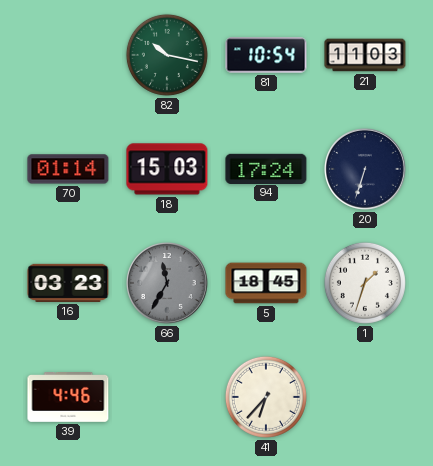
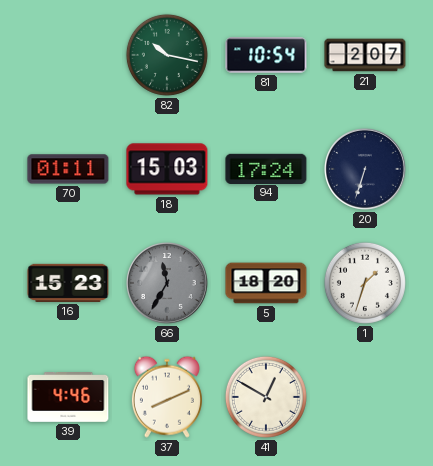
21: 11:03 -> 2:07
70: 01:14 -> 01:11
16: 03:23 -> 15:23
5: 18:45 -> 18:20
37: none -> 8:11
41: 6:37 -> 12:50
